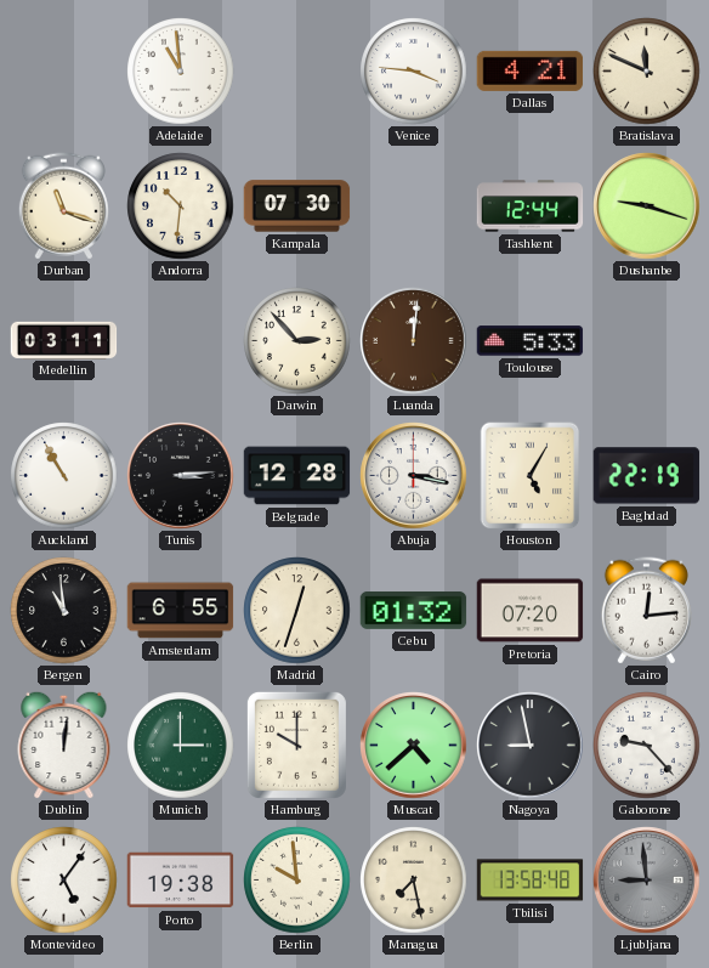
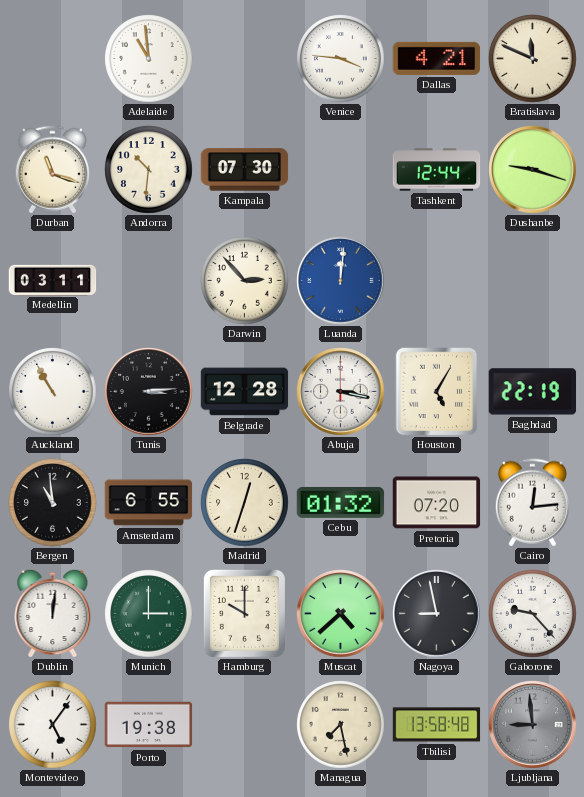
Luanda dial: brown -> blue
Toulouse: 5:33 -> none
Berlin: 9:59 -> none
